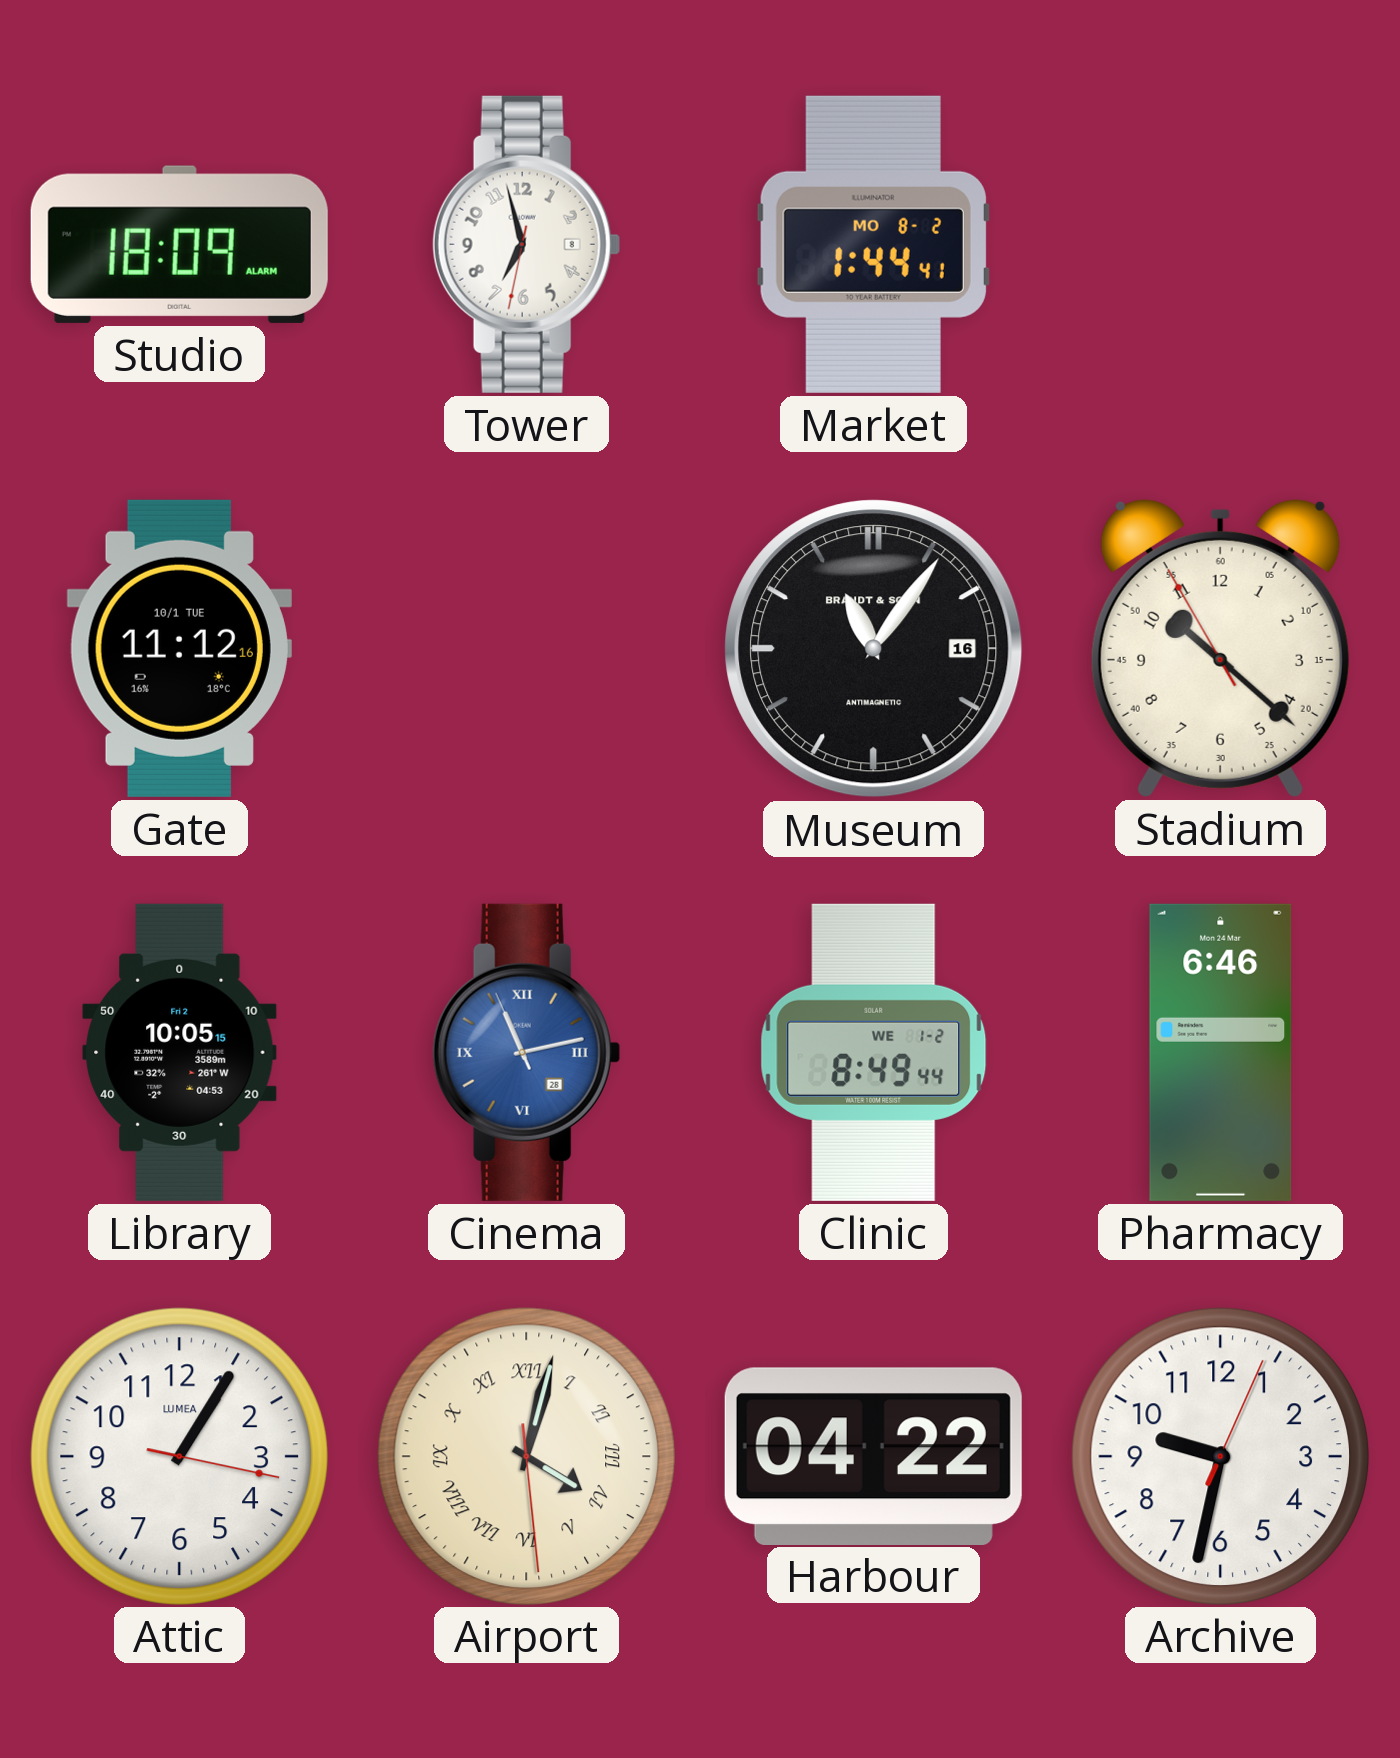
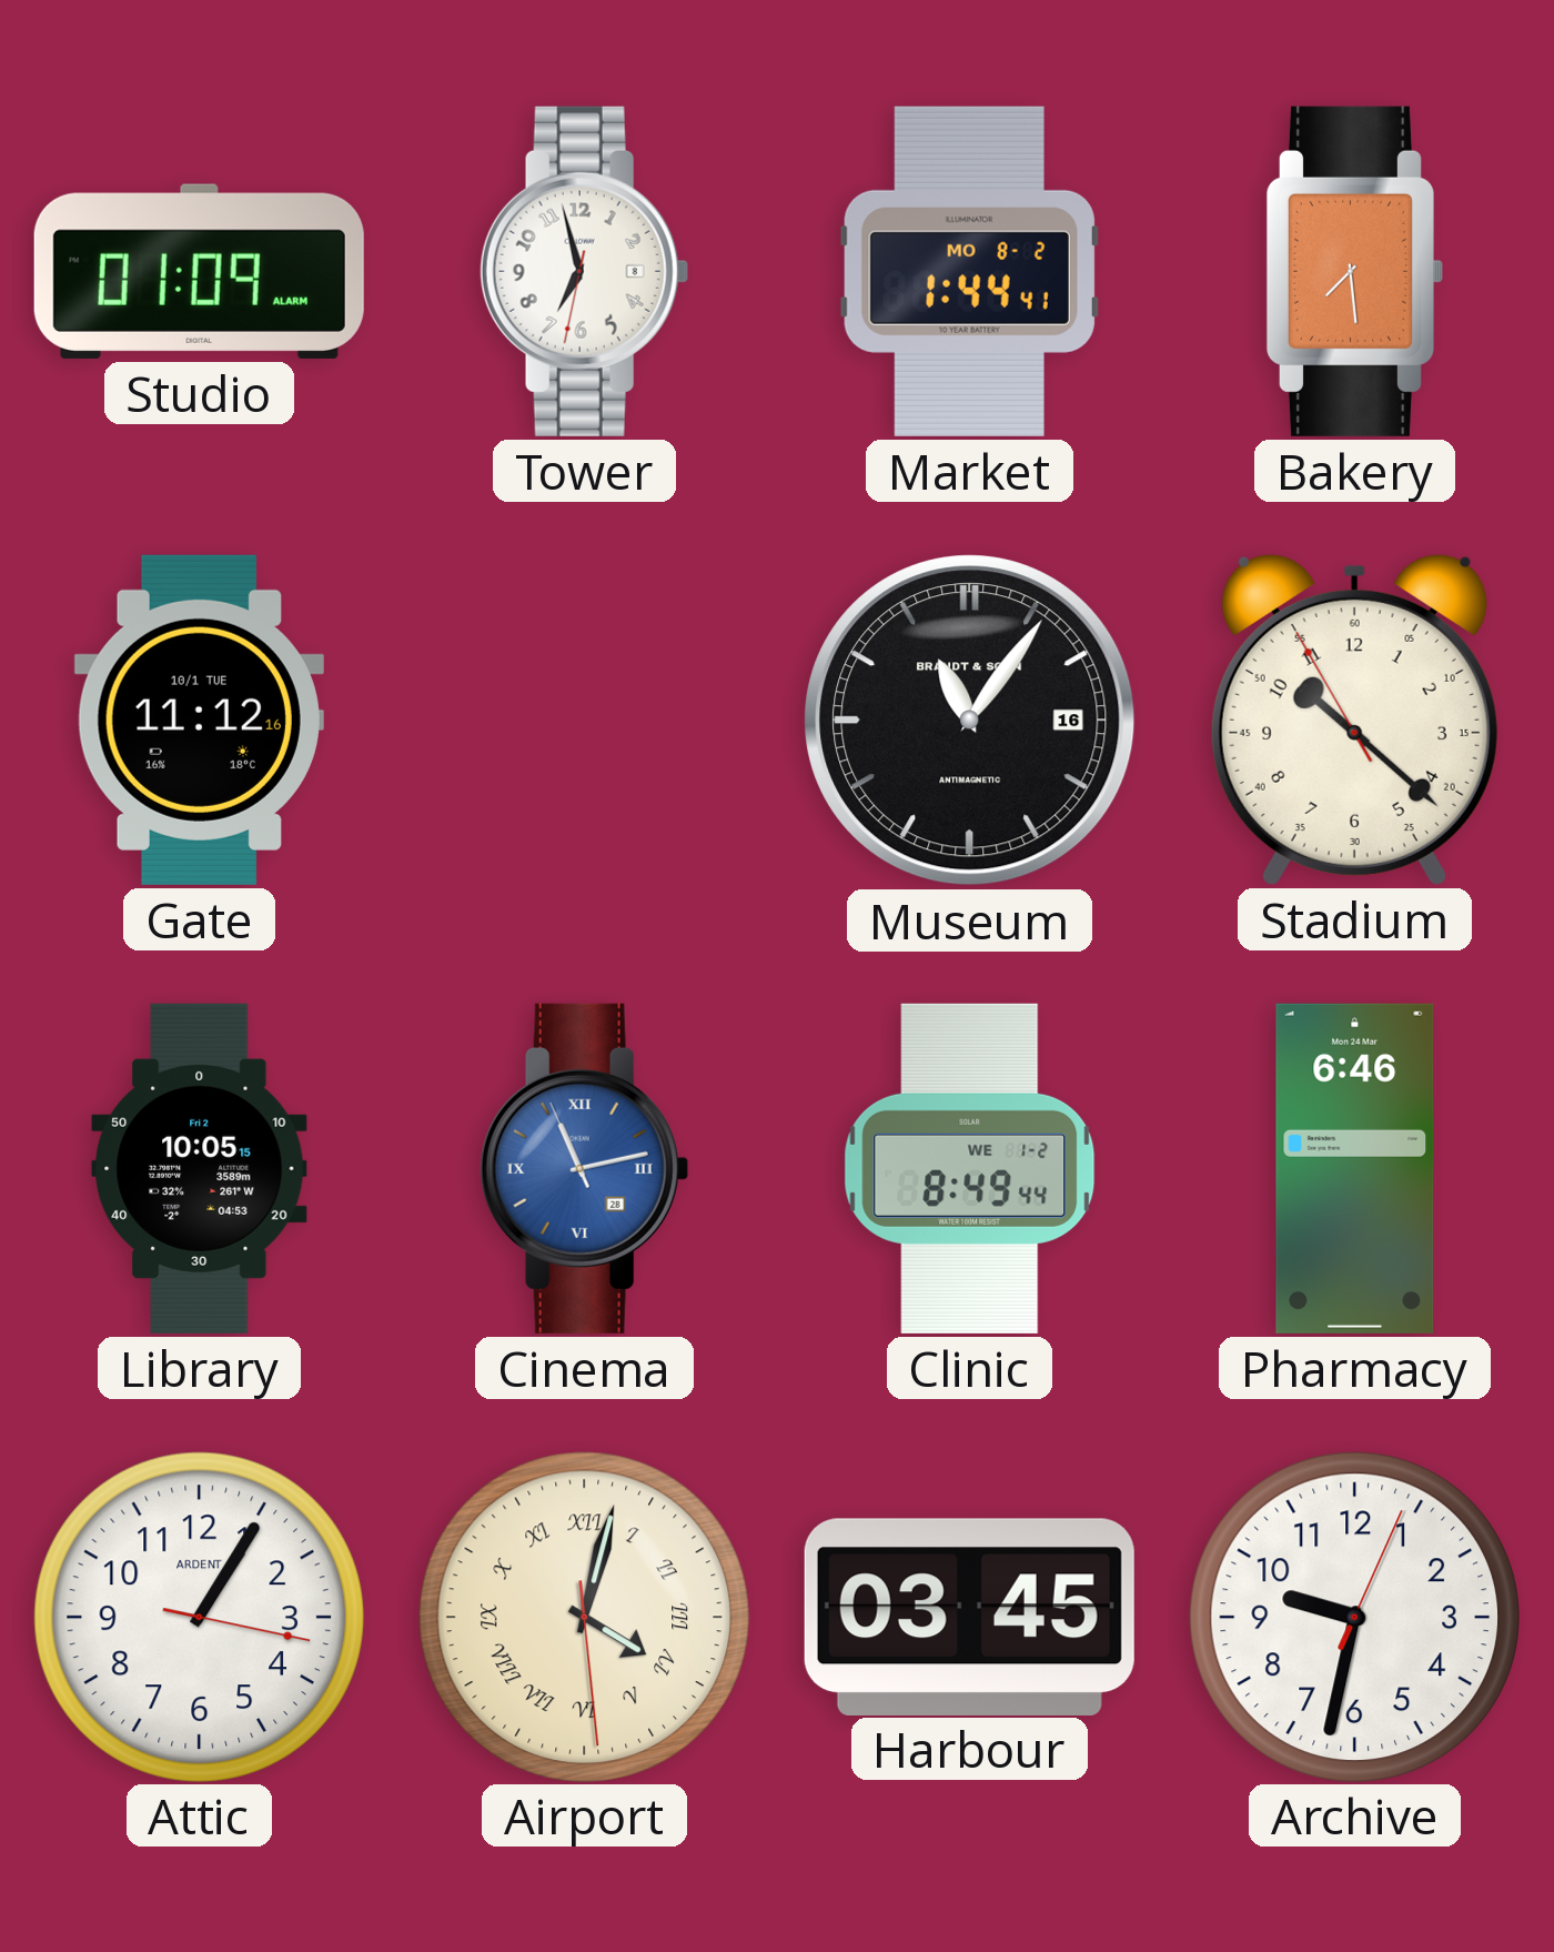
Studio: 18:09 -> 01:09
Bakery: none -> 7:29
Attic brand: LUMEA -> ARDENT
Harbour: 04:22 -> 03:45
